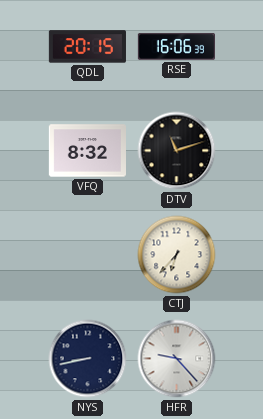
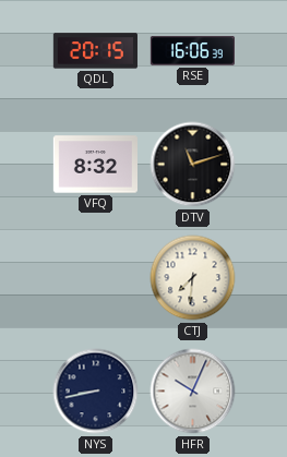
CTJ: 6:37 -> 7:31
HFR: 9:23 -> 10:04
